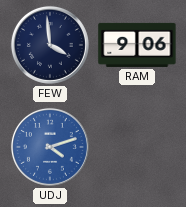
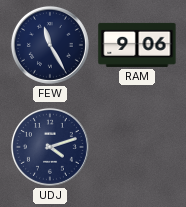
FEW: 3:59 -> 11:25
UDJ dial: blue -> navy
